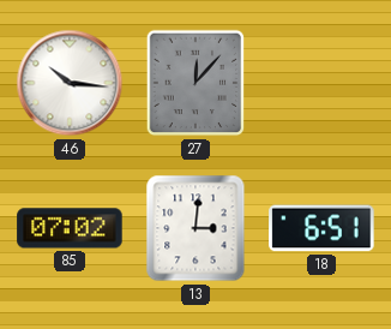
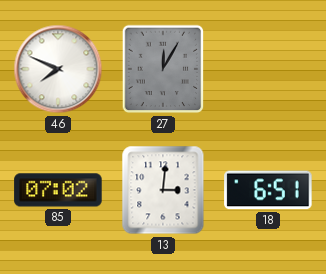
46: 10:16 -> 7:49
27: 12:07 -> 12:05
